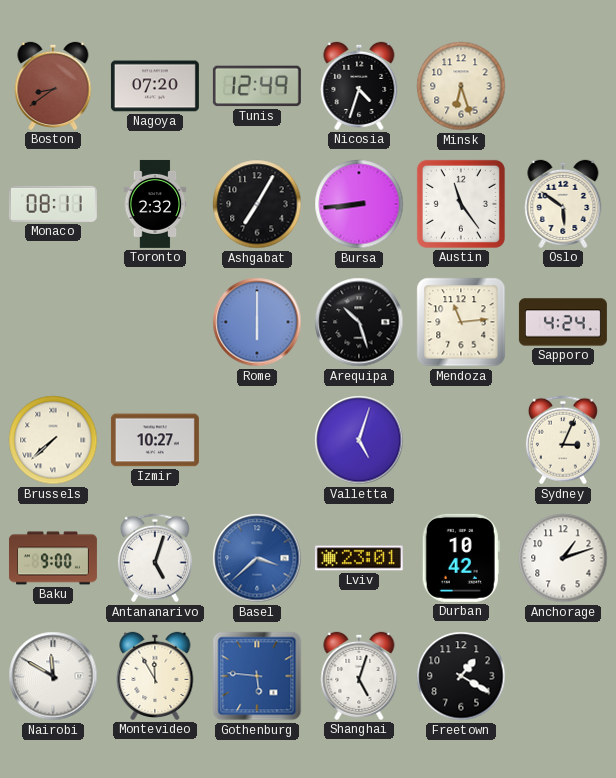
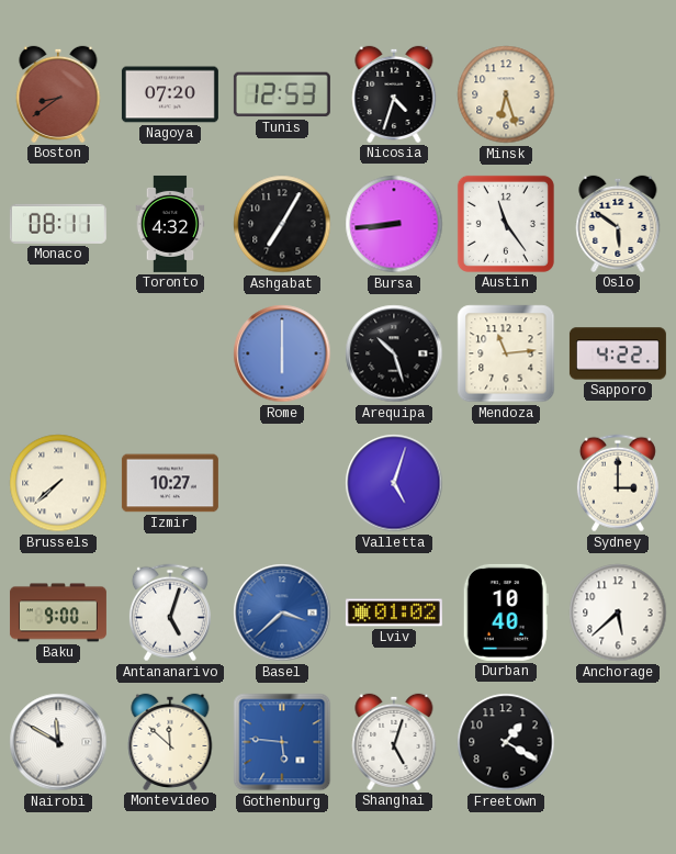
Tunis: 12:49 -> 12:53
Toronto: 2:32 -> 4:32
Sapporo: 4:24 -> 4:22
Sydney: 3:04 -> 3:00
Lviv: 23:01 -> 01:02
Durban: 10:42 -> 10:40
Anchorage: 1:12 -> 5:38
Montevideo: 11:55 -> 11:52
